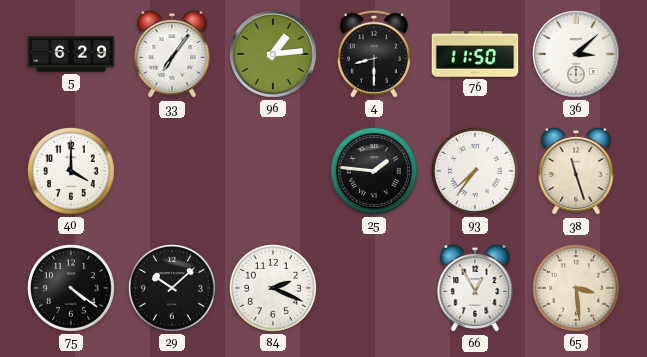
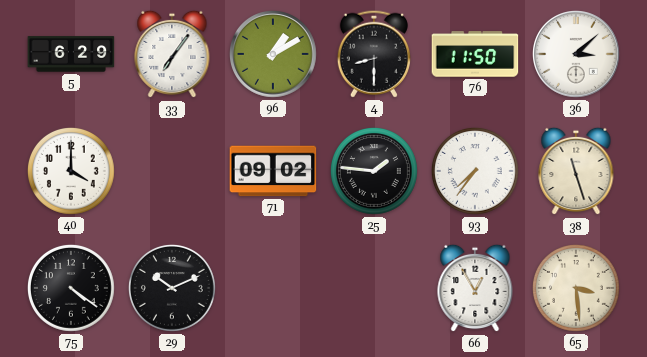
96: 1:14 -> 1:10
71: none -> 09:02
29: 10:08 -> 10:11
84: 2:19 -> none
